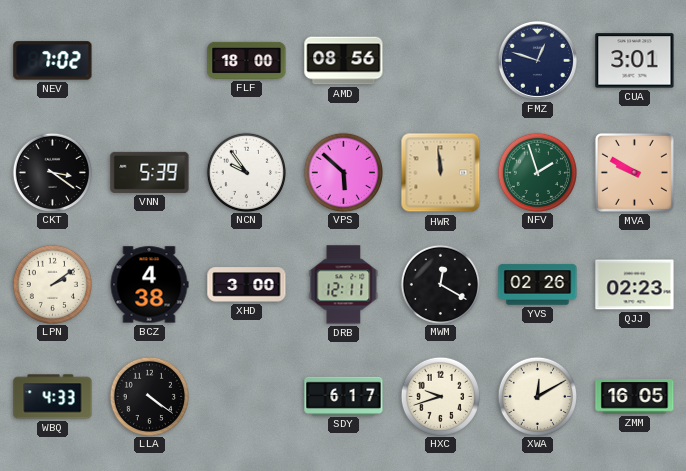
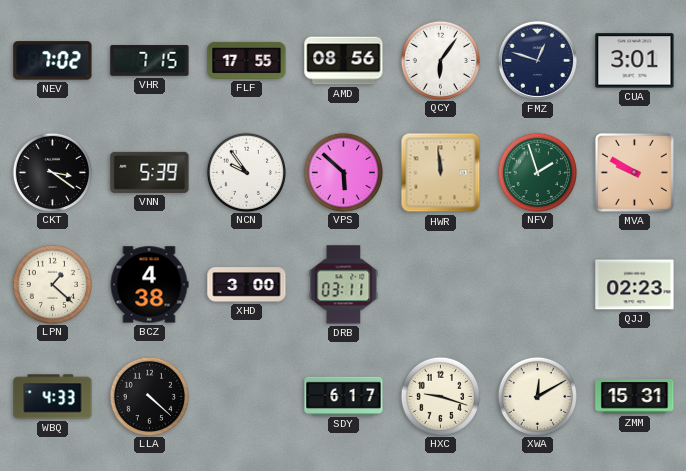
VHR: none -> 7:15
FLF: 18:00 -> 17:55
QCY: none -> 6:06
LPN: 2:09 -> 1:22
DRB: 12:11 -> 03:11
MWM: 12:20 -> none
YVS: 02:26 -> none
LLA: 4:21 -> 4:22
HXC: 9:42 -> 9:18
ZMM: 16:05 -> 15:31
